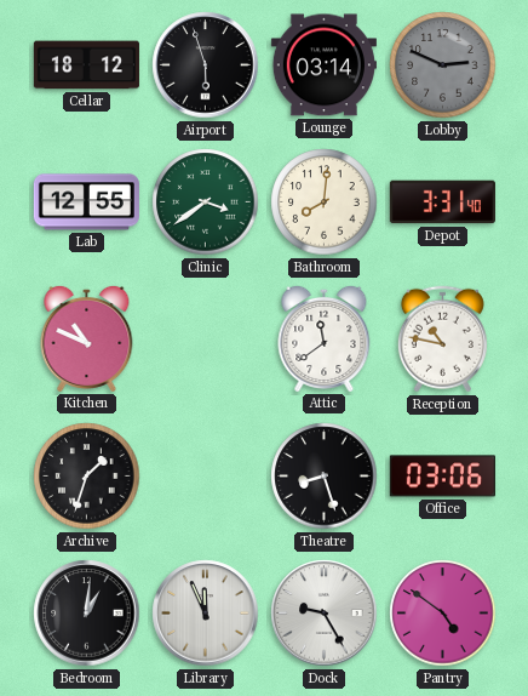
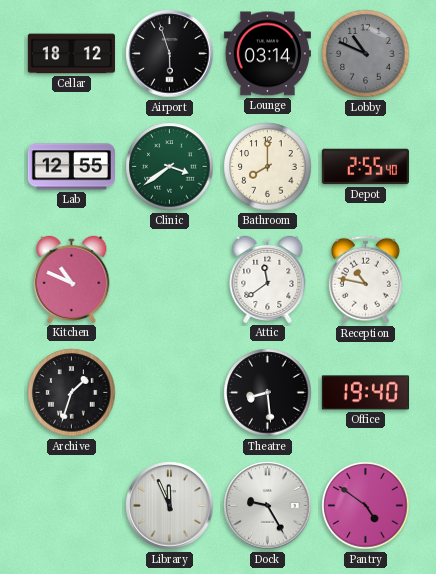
Lobby: 2:49 -> 10:49
Bathroom: 8:01 -> 8:00
Depot: 3:31 -> 2:55
Theatre: 8:27 -> 8:29
Office: 03:06 -> 19:40
Bedroom: 1:01 -> none
